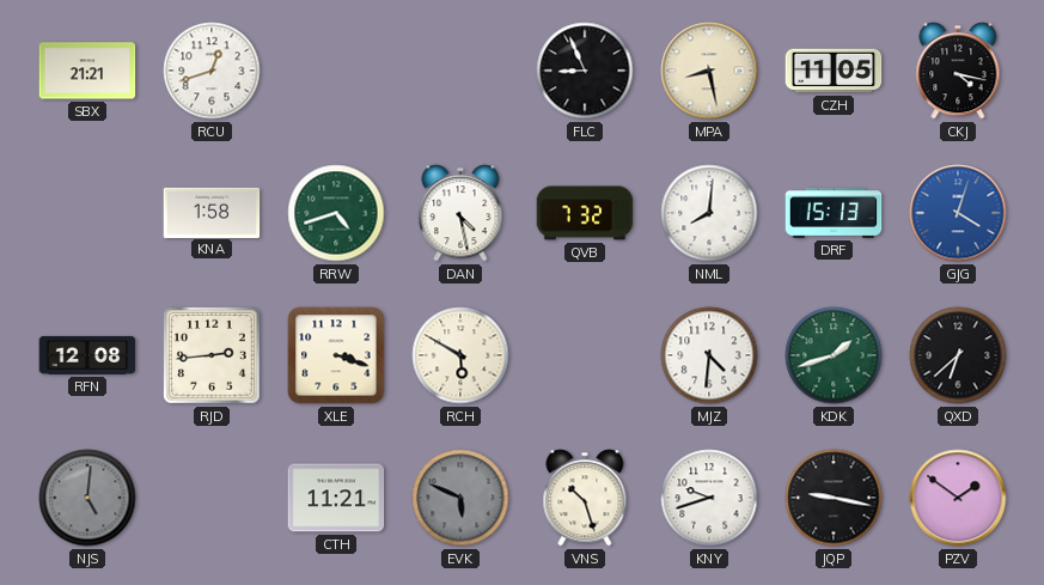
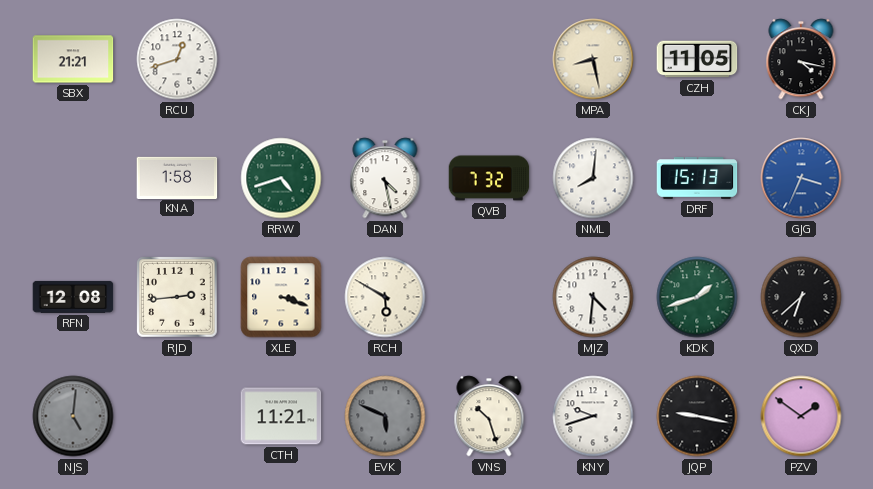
FLC: 8:56 -> none
GJG: 4:03 -> 3:34
